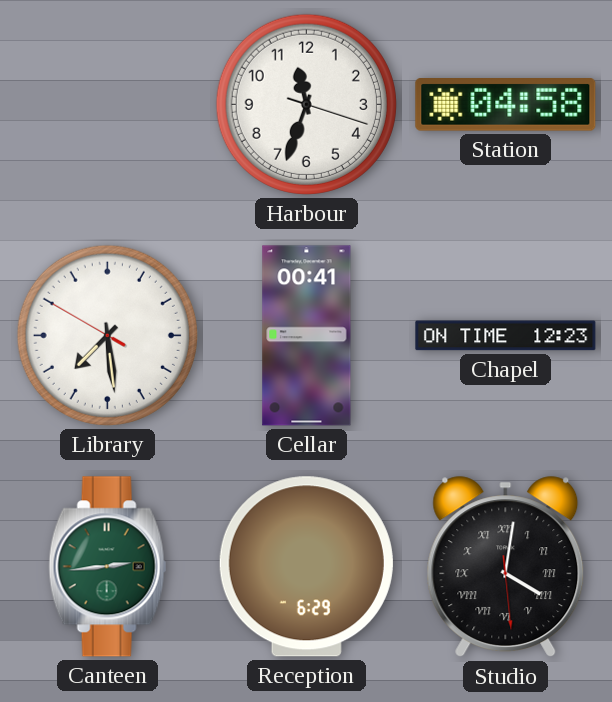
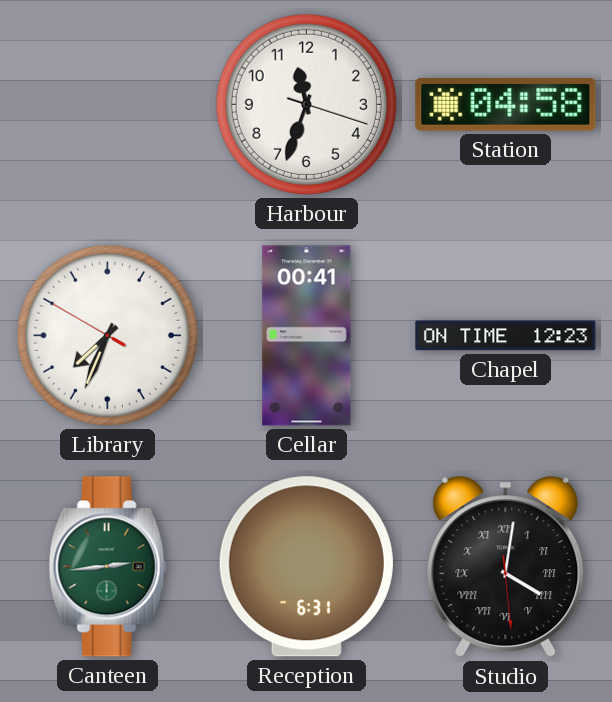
Library: 7:28 -> 7:33
Reception: 6:29 -> 6:31
